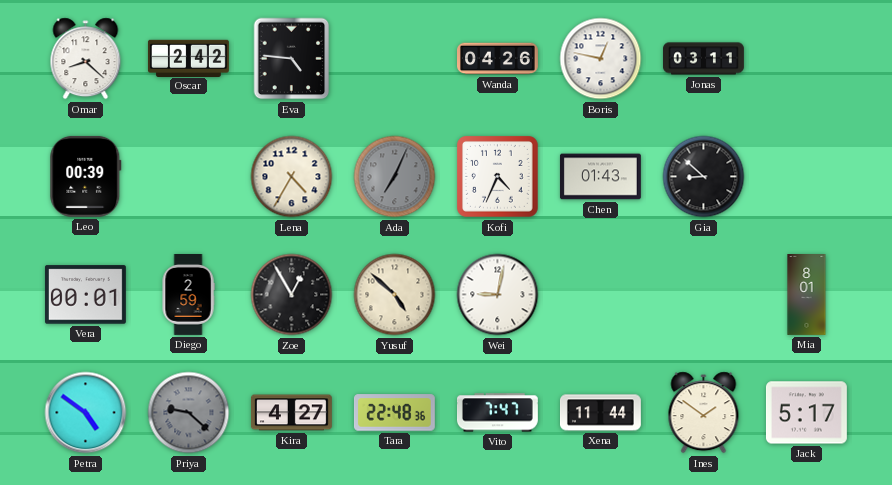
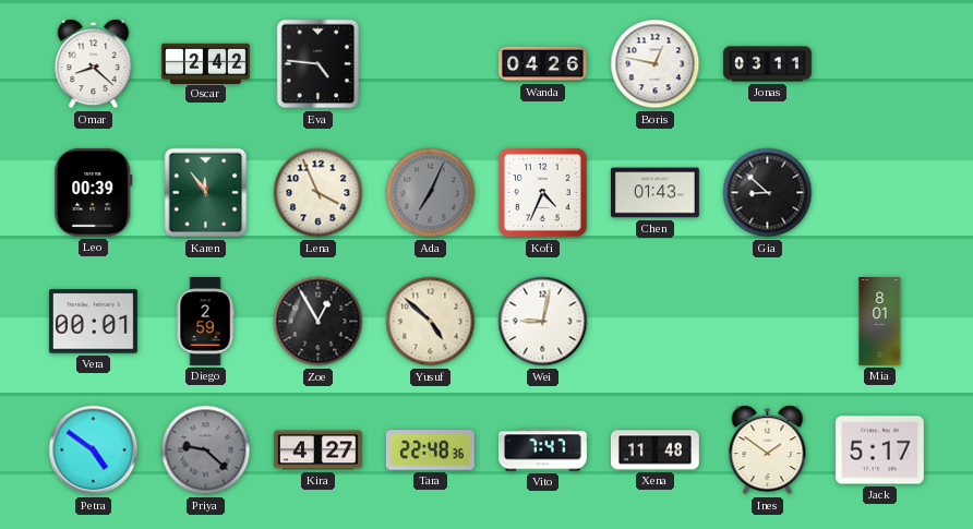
Karen: none -> 11:54
Lena: 4:35 -> 3:56
Xena: 11:44 -> 11:48
